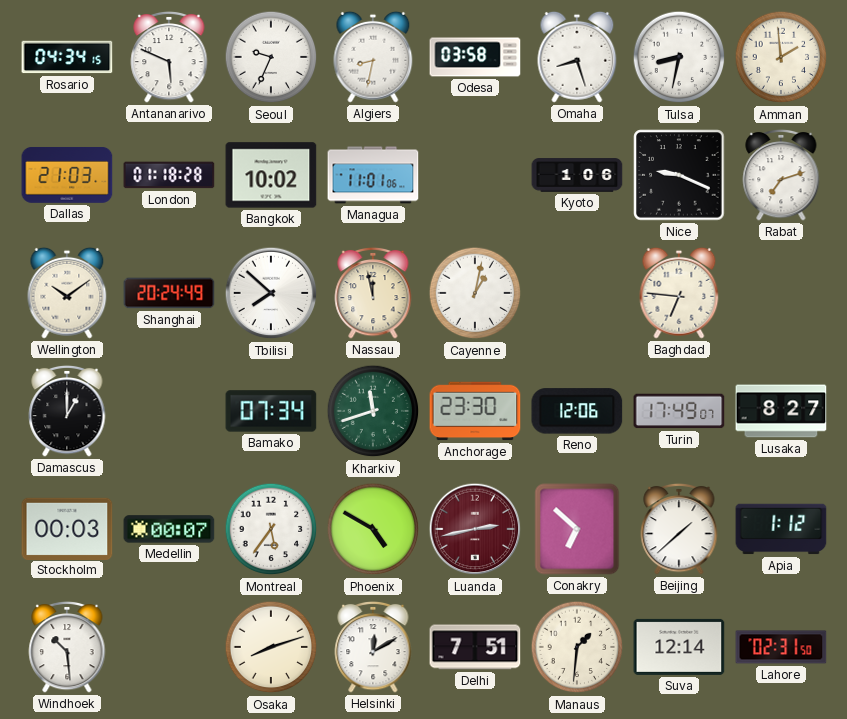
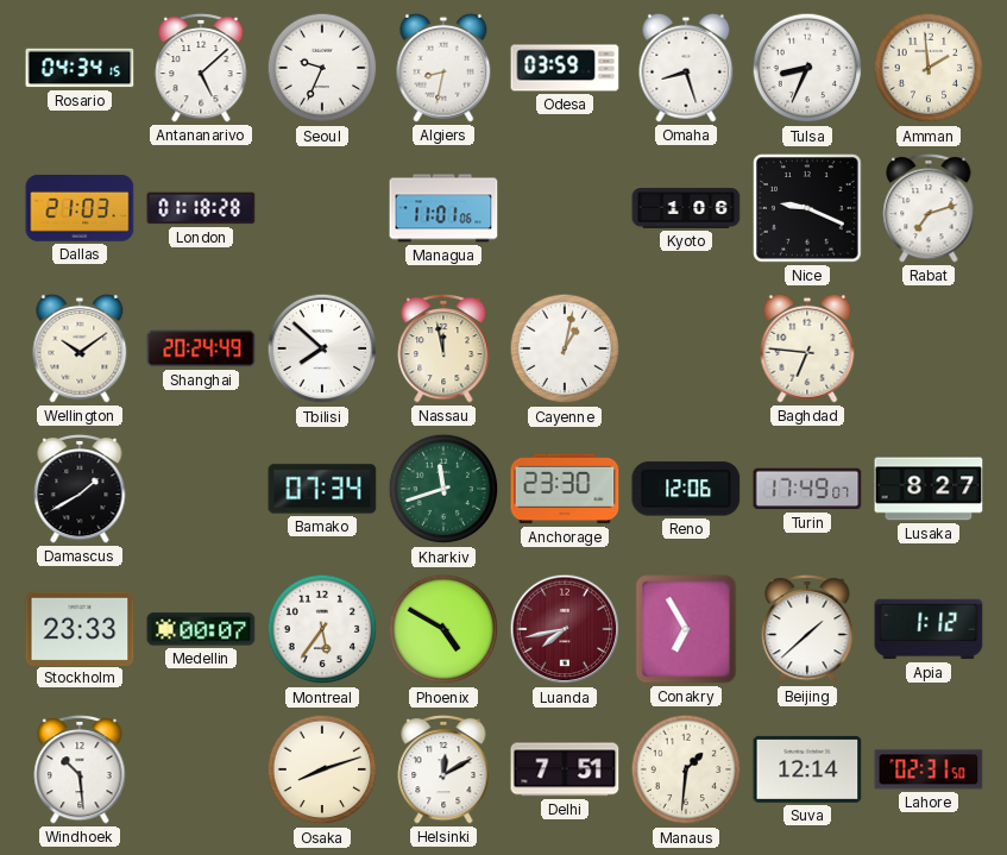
Antananarivo: 5:49 -> 5:08
Odesa: 03:58 -> 03:59
Tulsa: 8:32 -> 8:34
Bangkok: 10:02 -> none
Damascus: 1:00 -> 1:40
Stockholm: 00:03 -> 23:33
Luanda: 2:43 -> 7:43
Conakry: 6:52 -> 6:55
